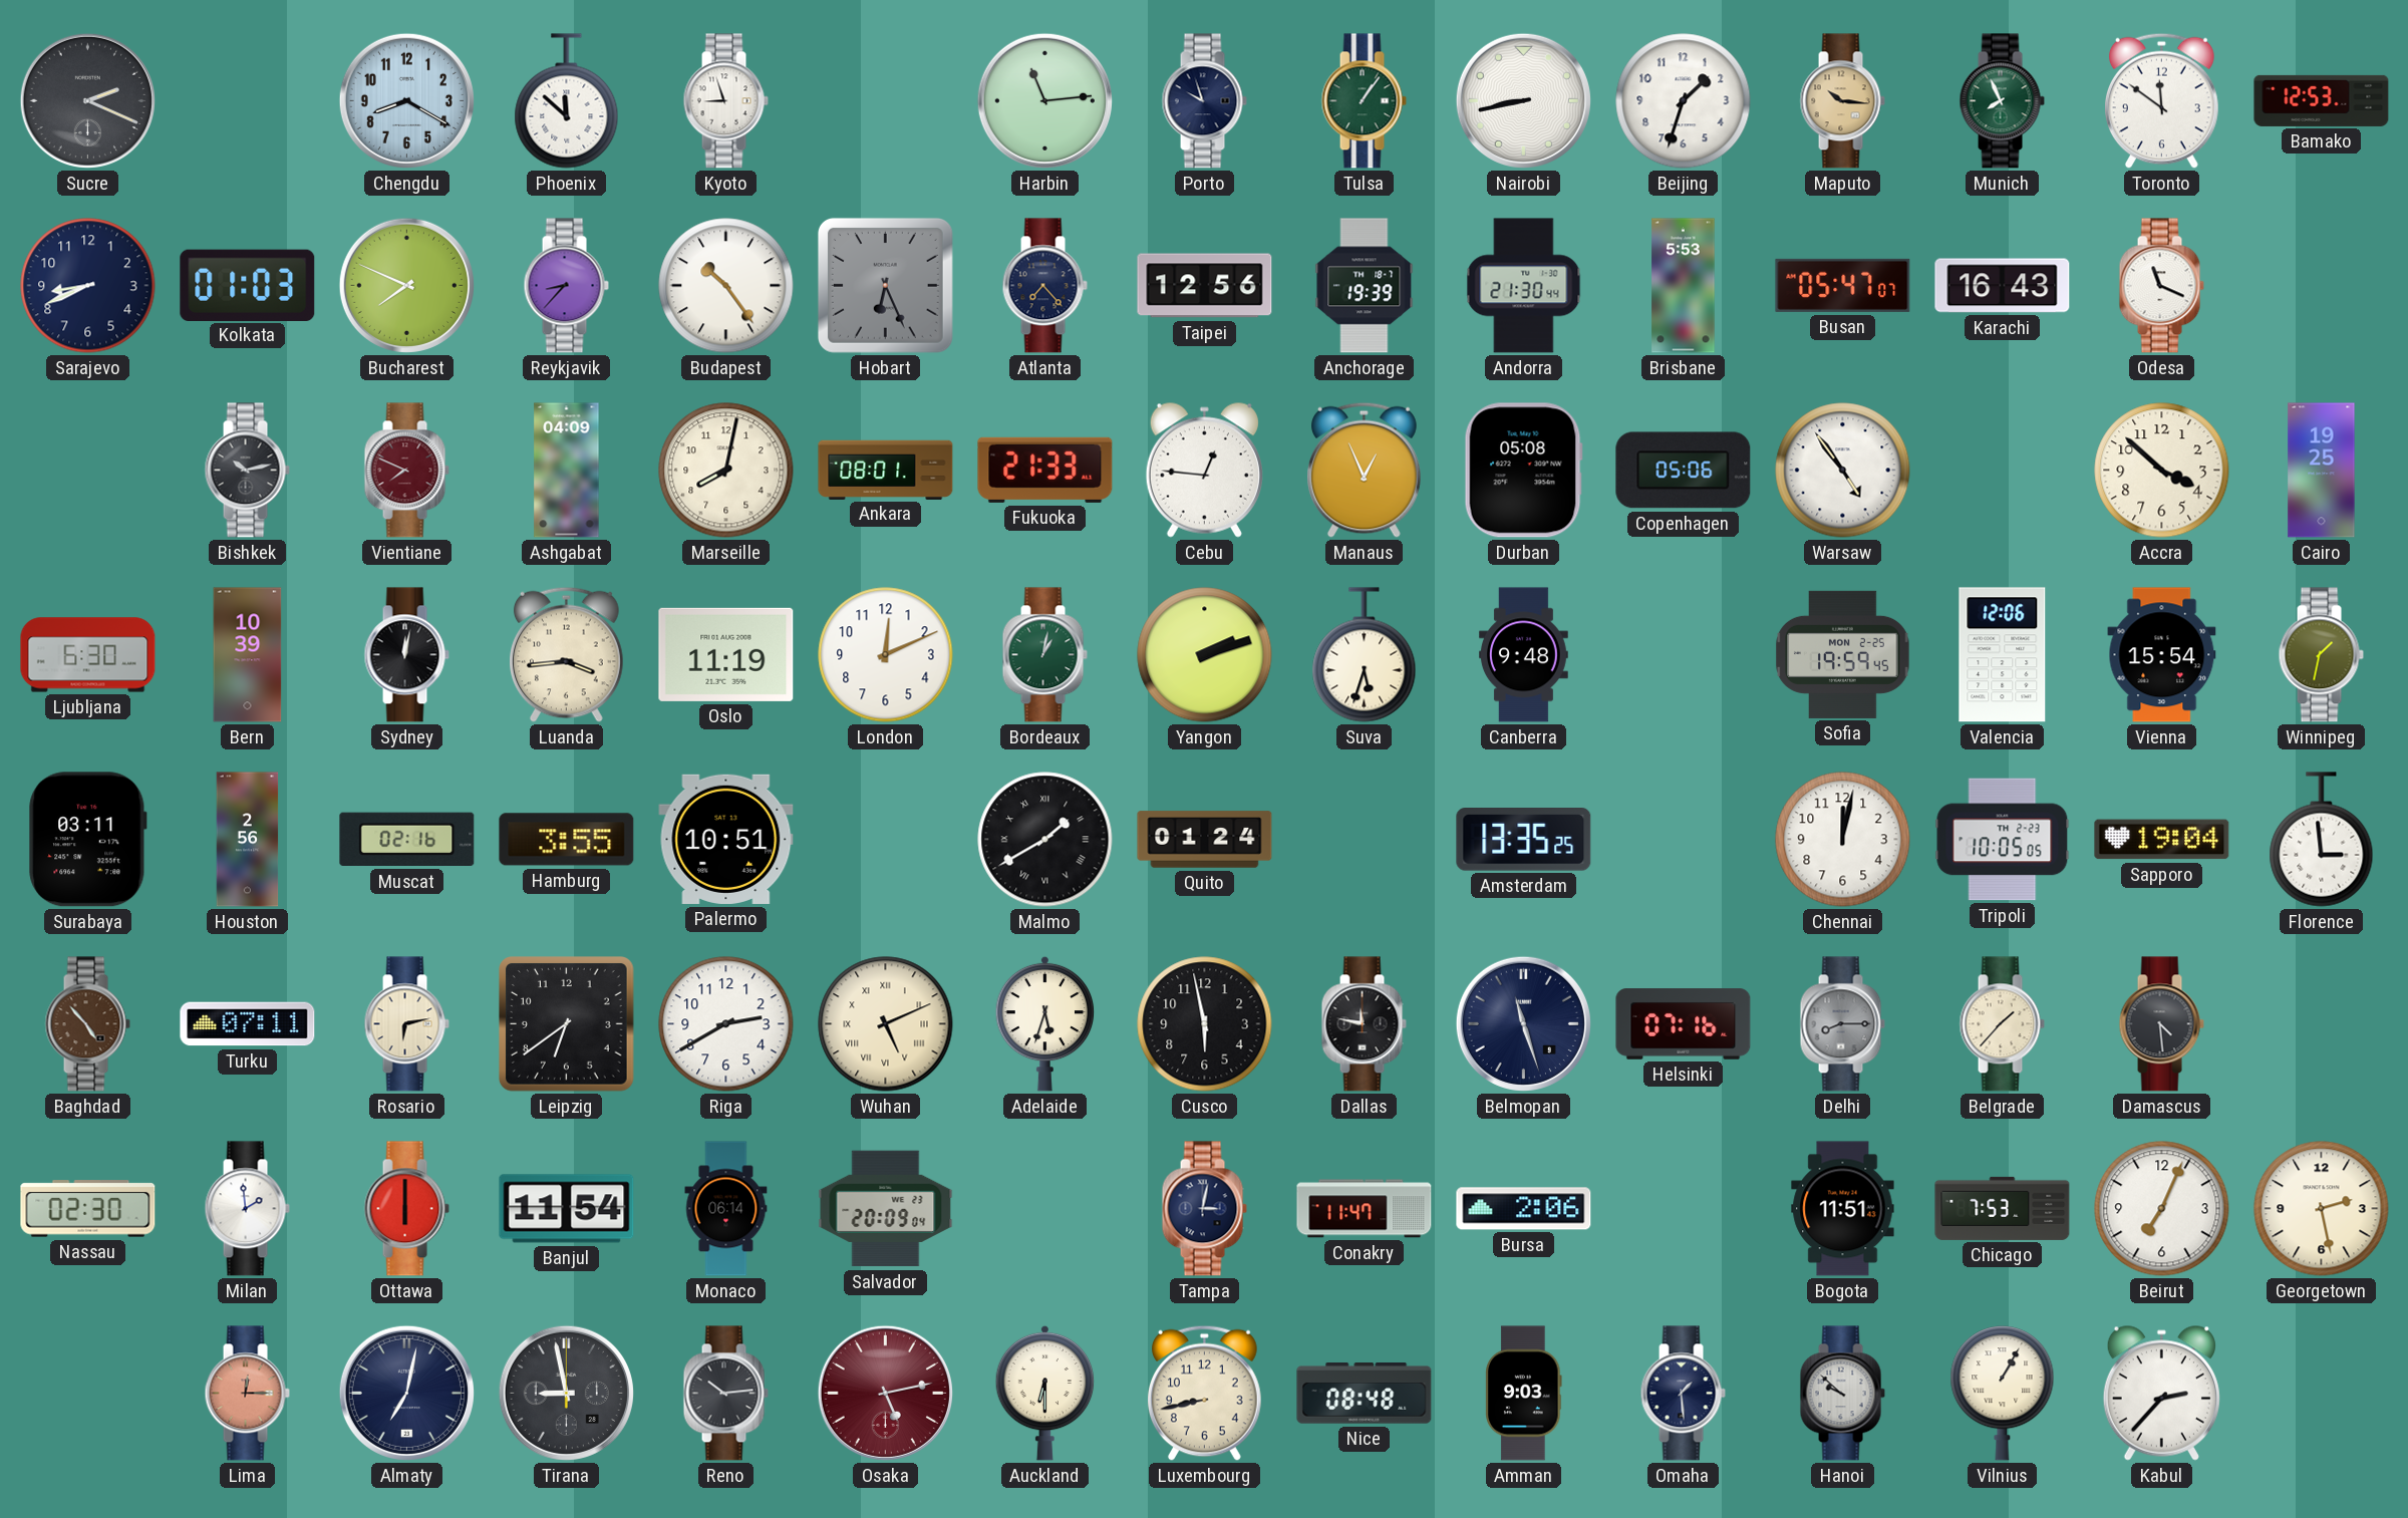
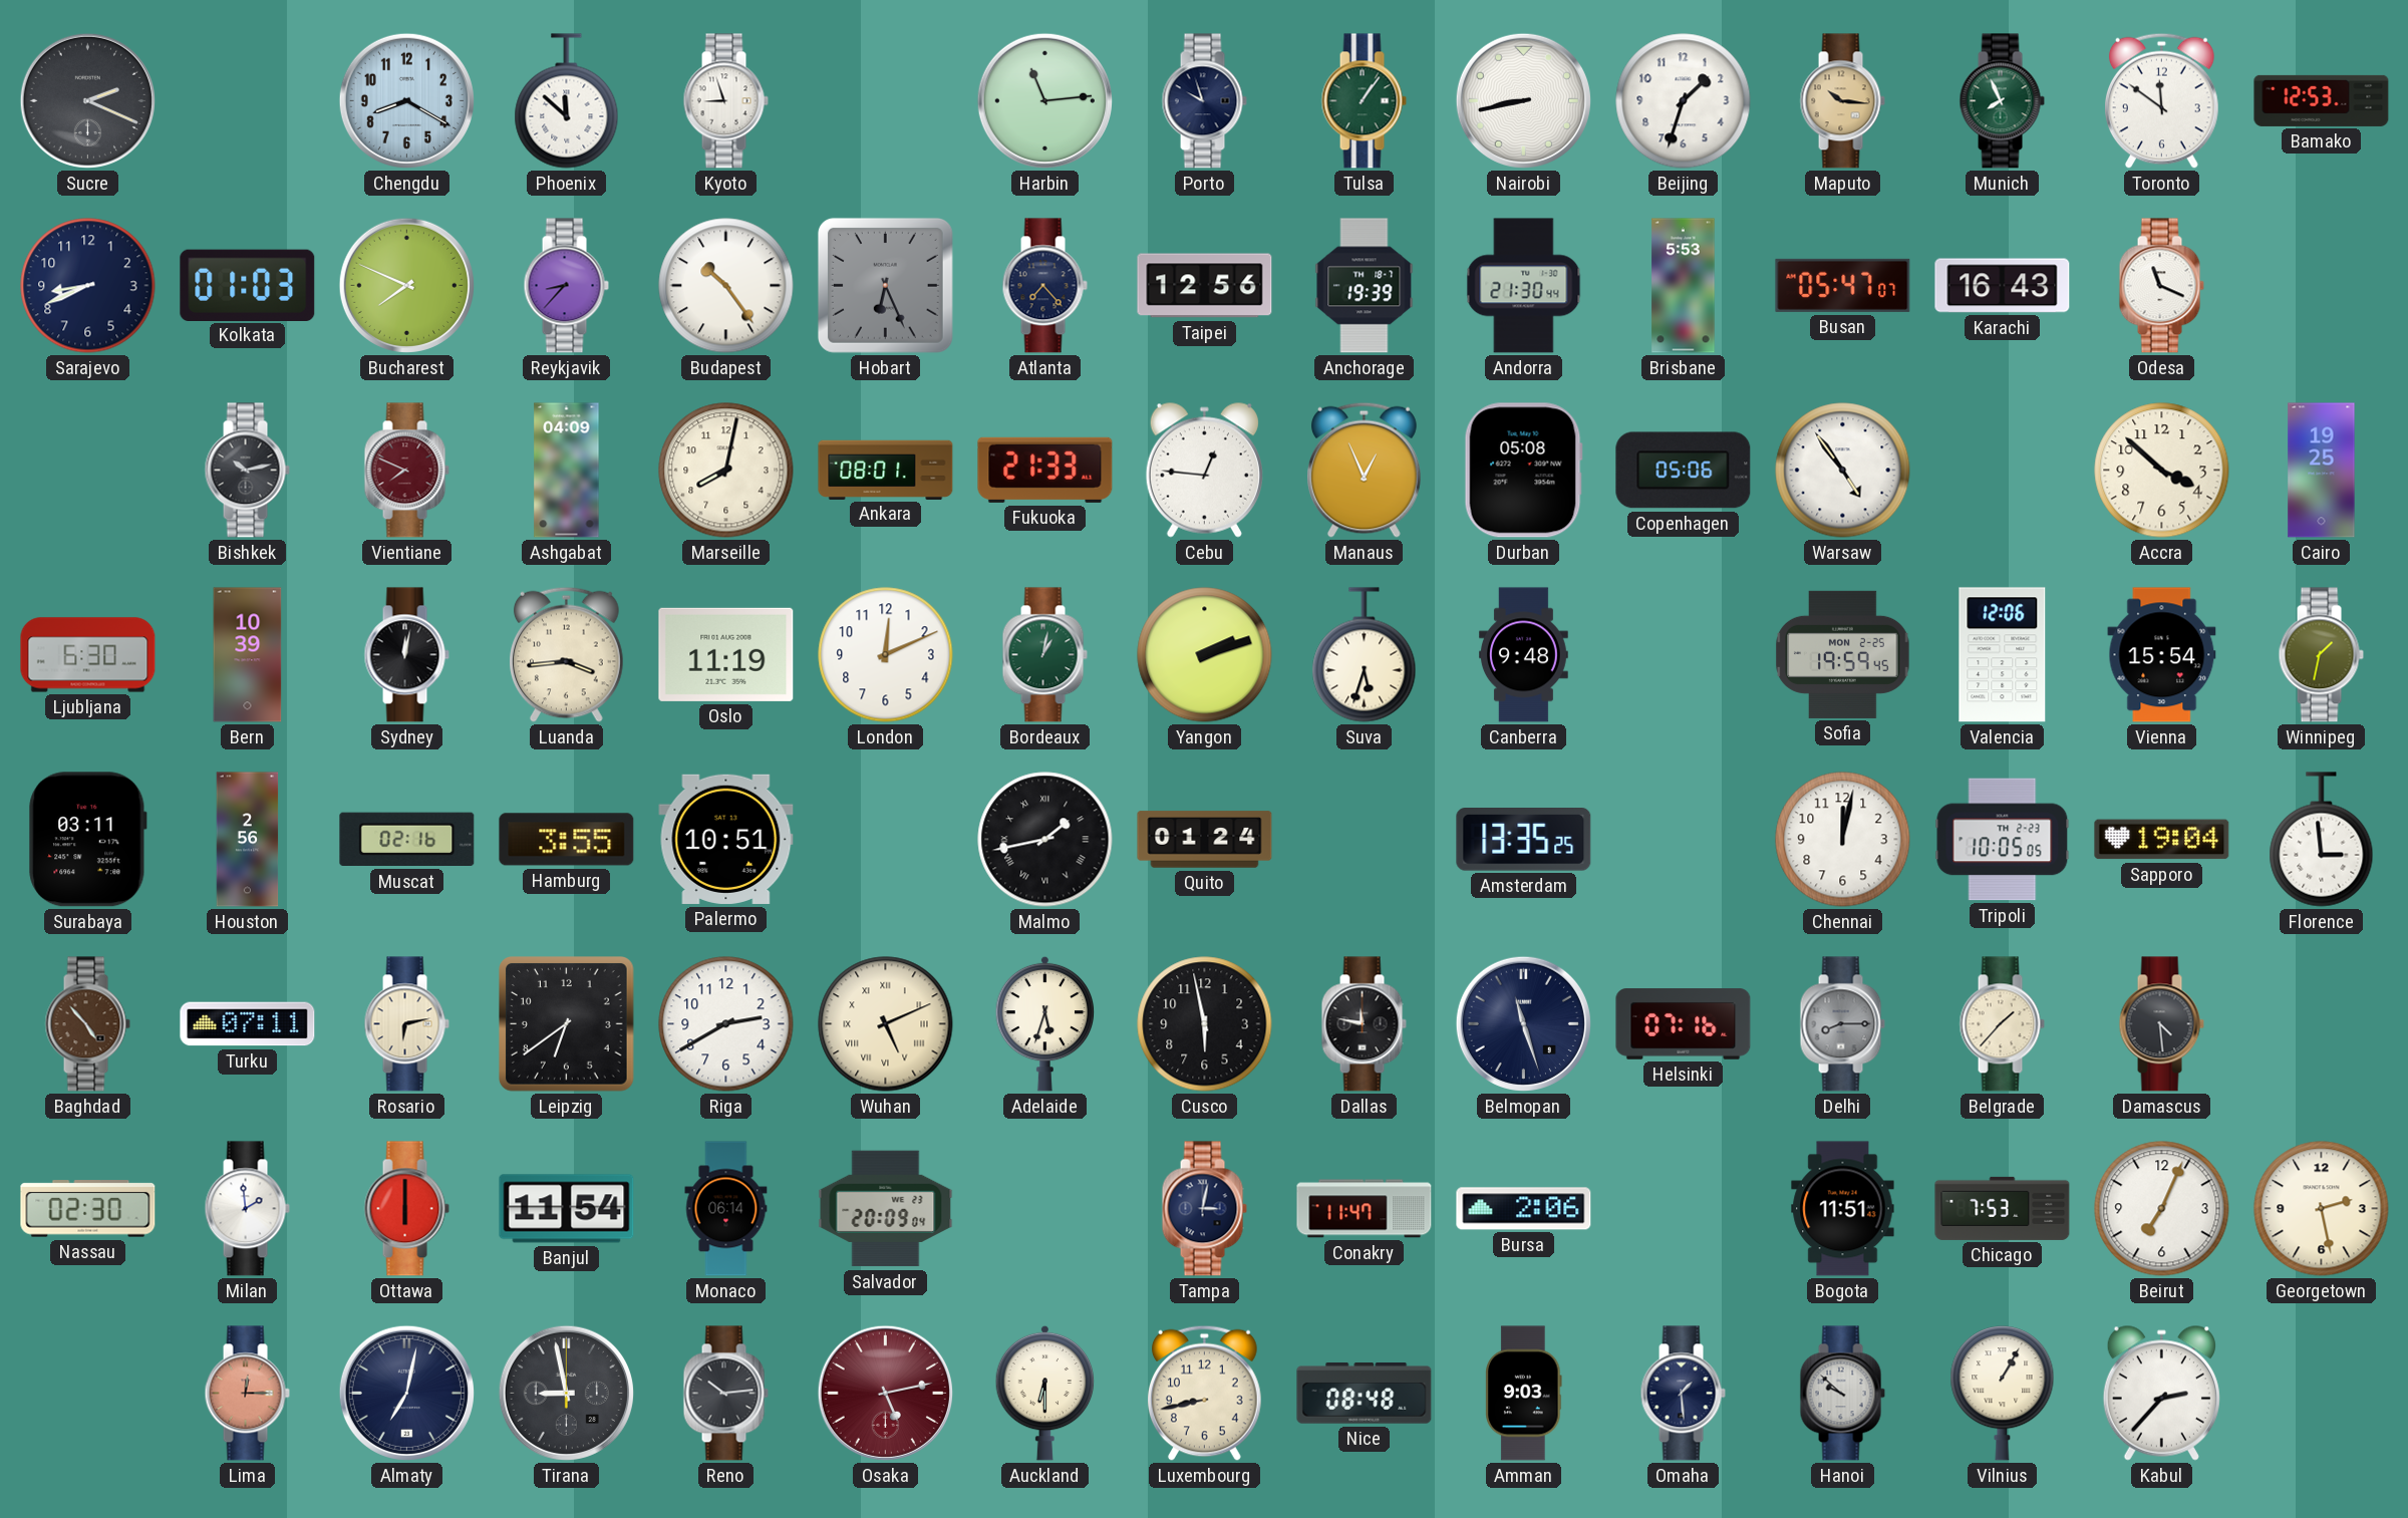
Malmo: 1:40 -> 1:43
